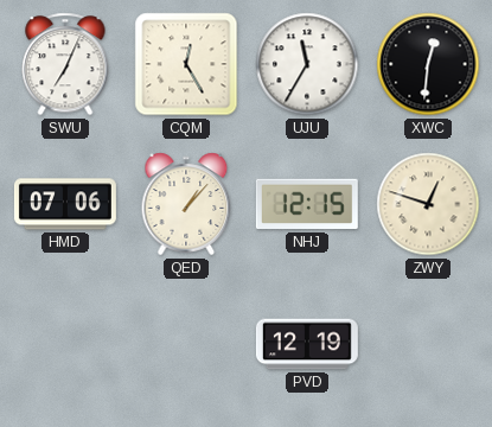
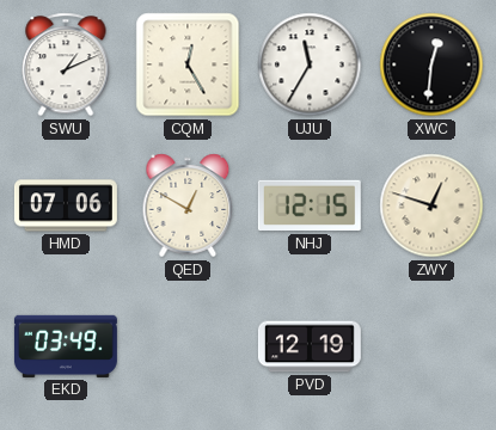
SWU: 7:04 -> 1:11
QED: 1:07 -> 12:50
EKD: none -> 03:49
